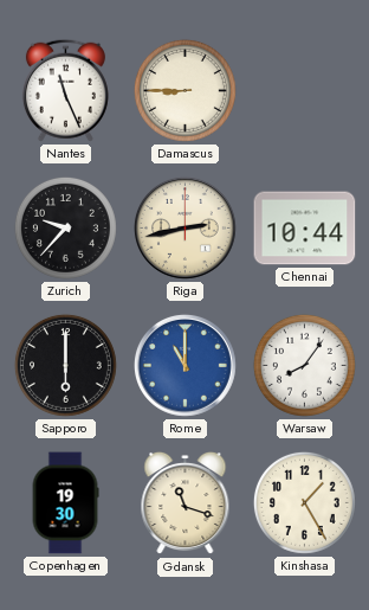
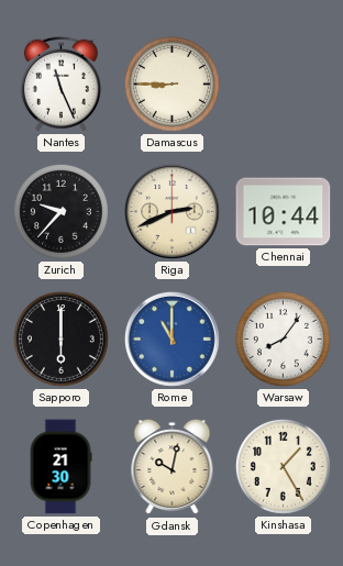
Riga: 2:43 -> 2:41
Copenhagen: 19:30 -> 21:30
Gdansk: 11:18 -> 10:02
